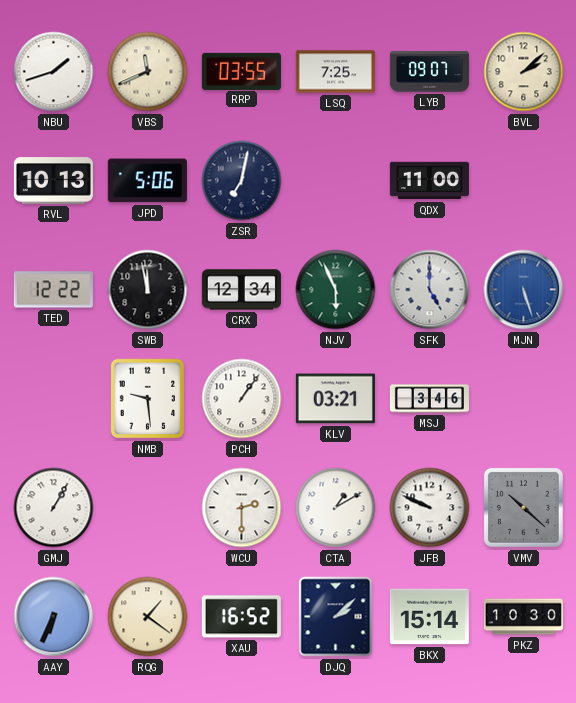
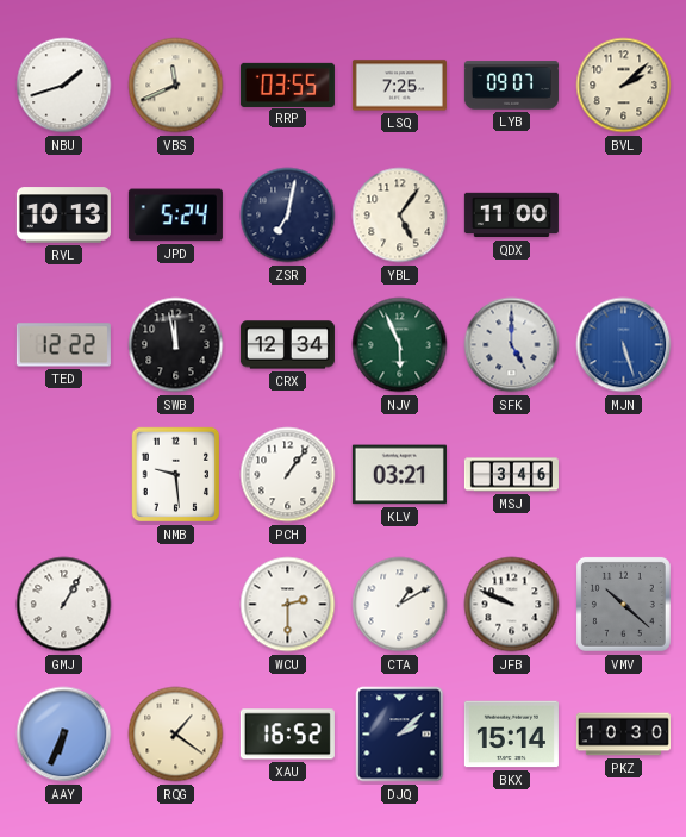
JPD: 5:06 -> 5:24
YBL: none -> 5:06
